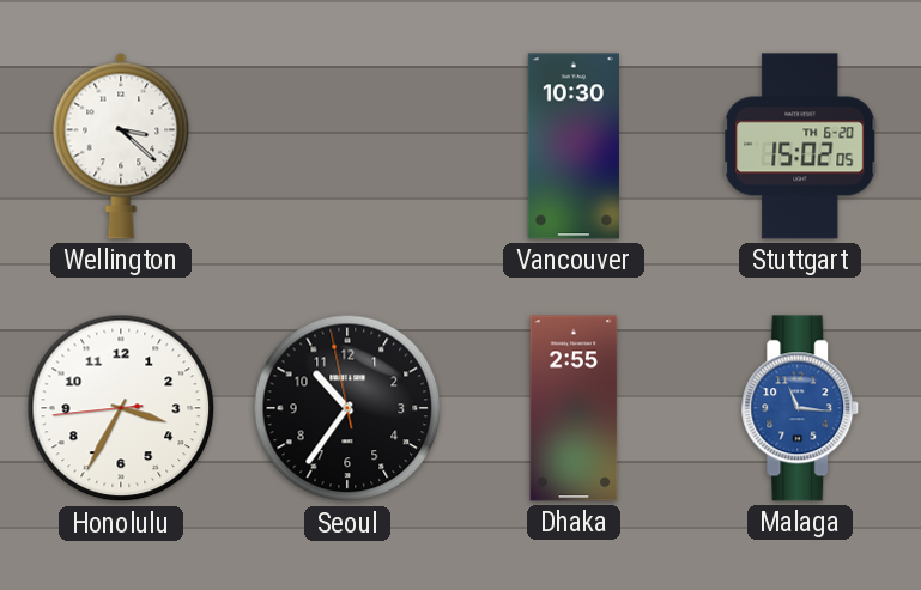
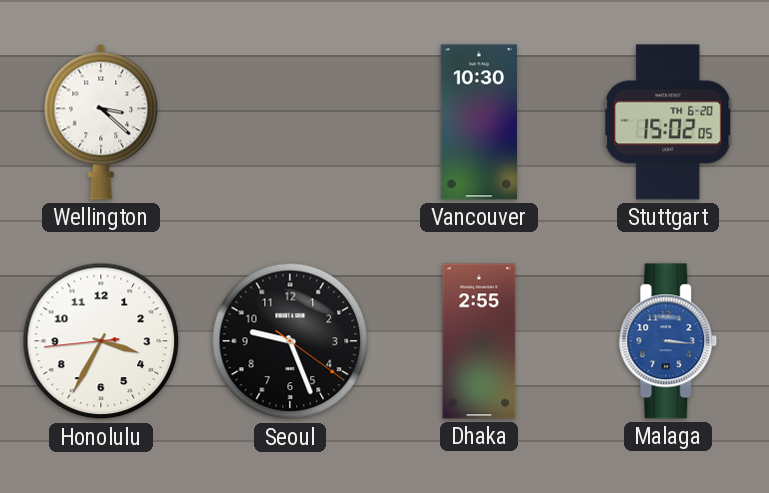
Seoul: 10:35 -> 9:26
Malaga: 11:16 -> 3:16
